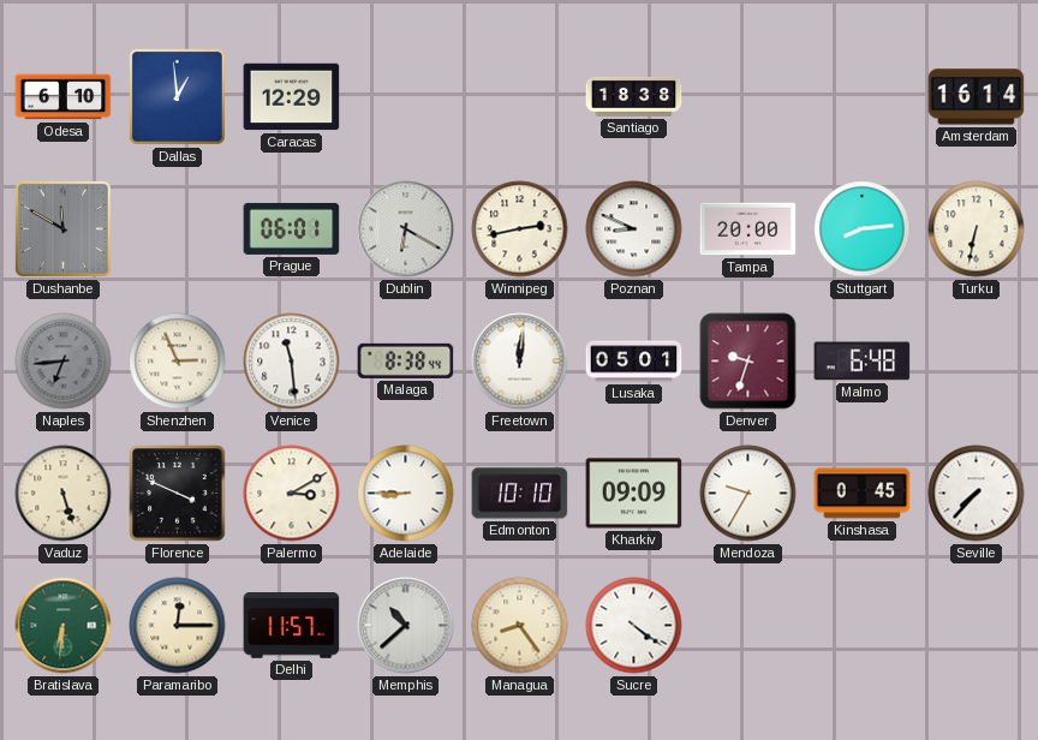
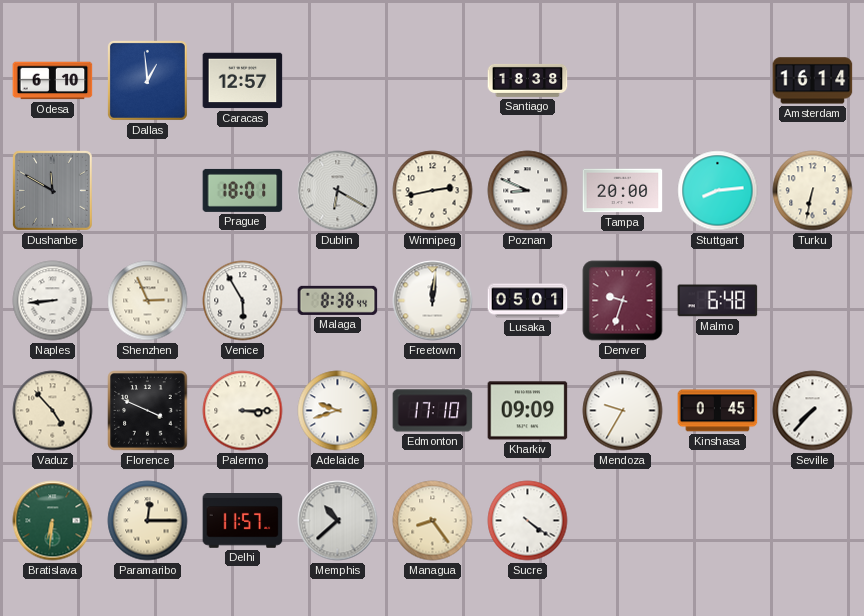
Caracas: 12:29 -> 12:57
Prague: 06:01 -> 18:01
Naples: 6:44 -> 8:44
Naples dial: grey -> white
Venice: 11:29 -> 5:55
Vaduz: 5:27 -> 4:53
Palermo: 3:10 -> 3:15
Adelaide: 8:45 -> 9:42
Edmonton: 10:10 -> 17:10
